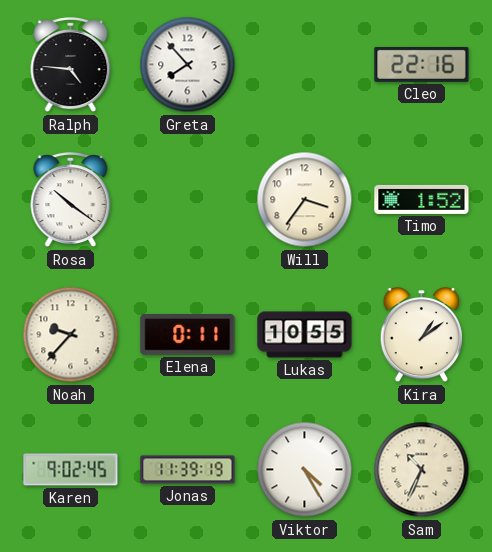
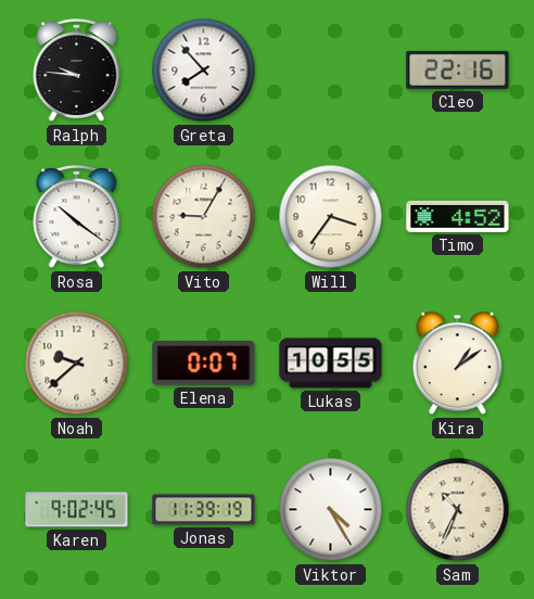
Ralph: 4:46 -> 9:46
Vito: none -> 9:05
Timo: 1:52 -> 4:52
Noah: 9:37 -> 9:38
Elena: 0:11 -> 0:07
